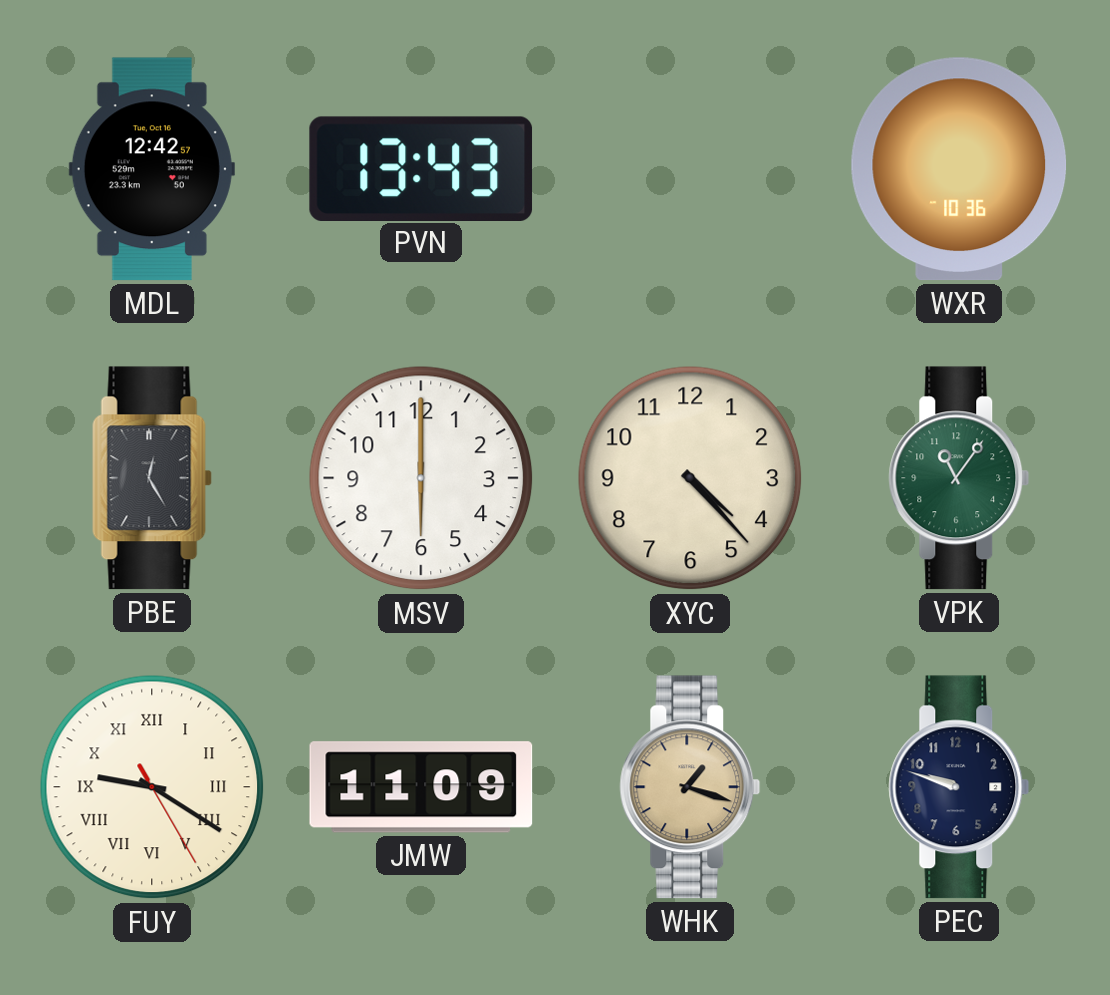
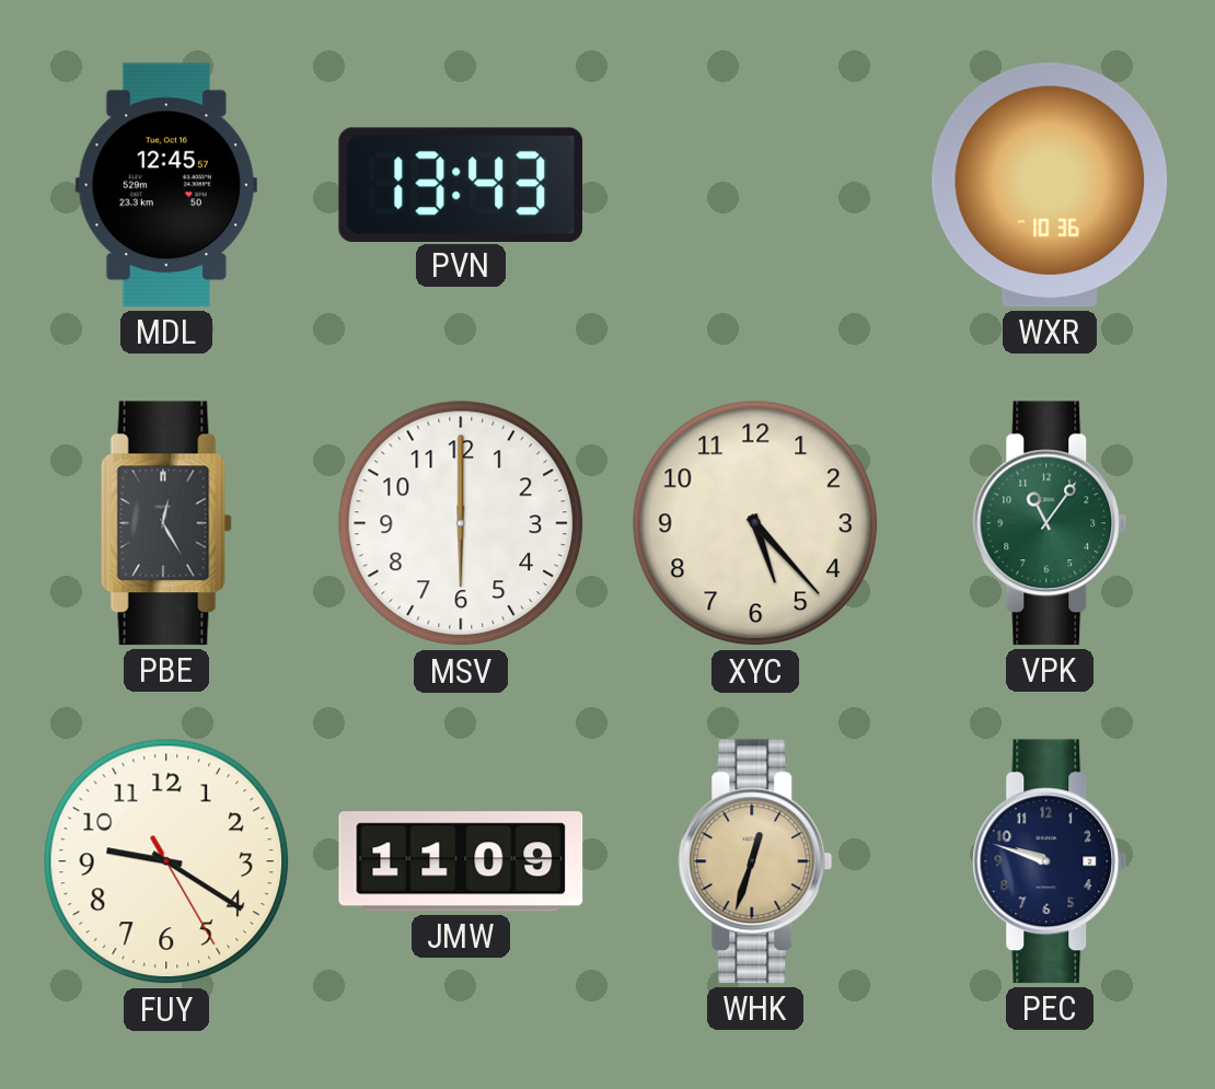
MDL: 12:42 -> 12:45
XYC: 4:23 -> 5:23
FUY numerals: Roman -> Arabic
WHK: 1:18 -> 12:33
